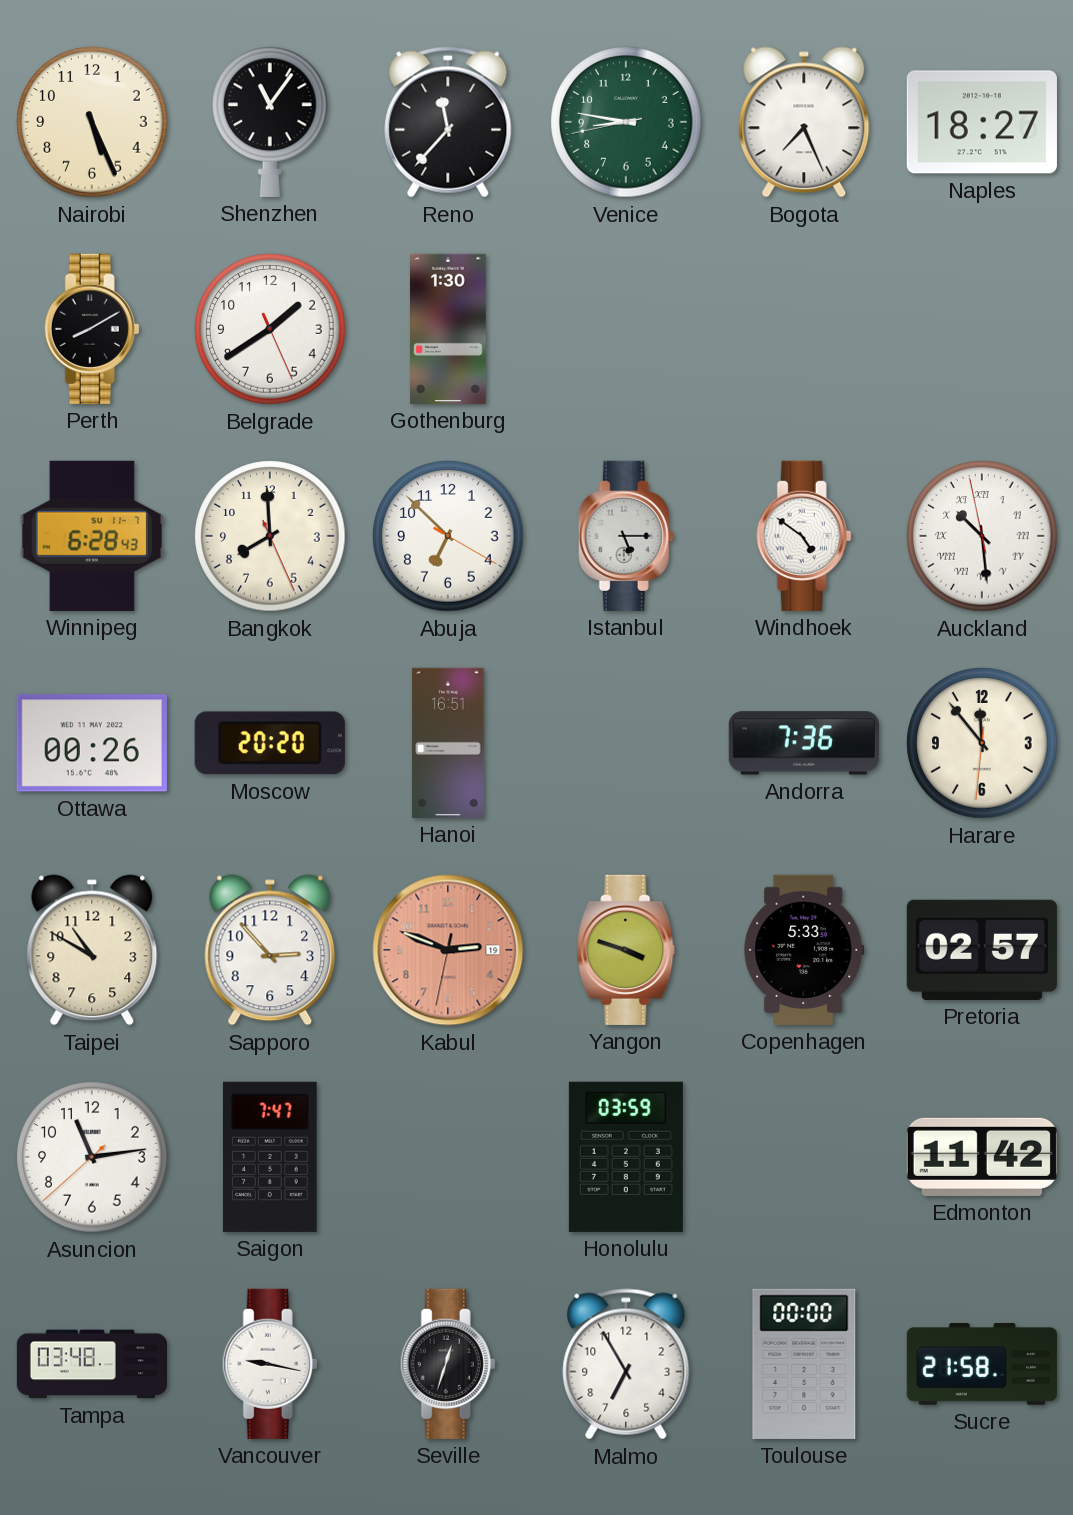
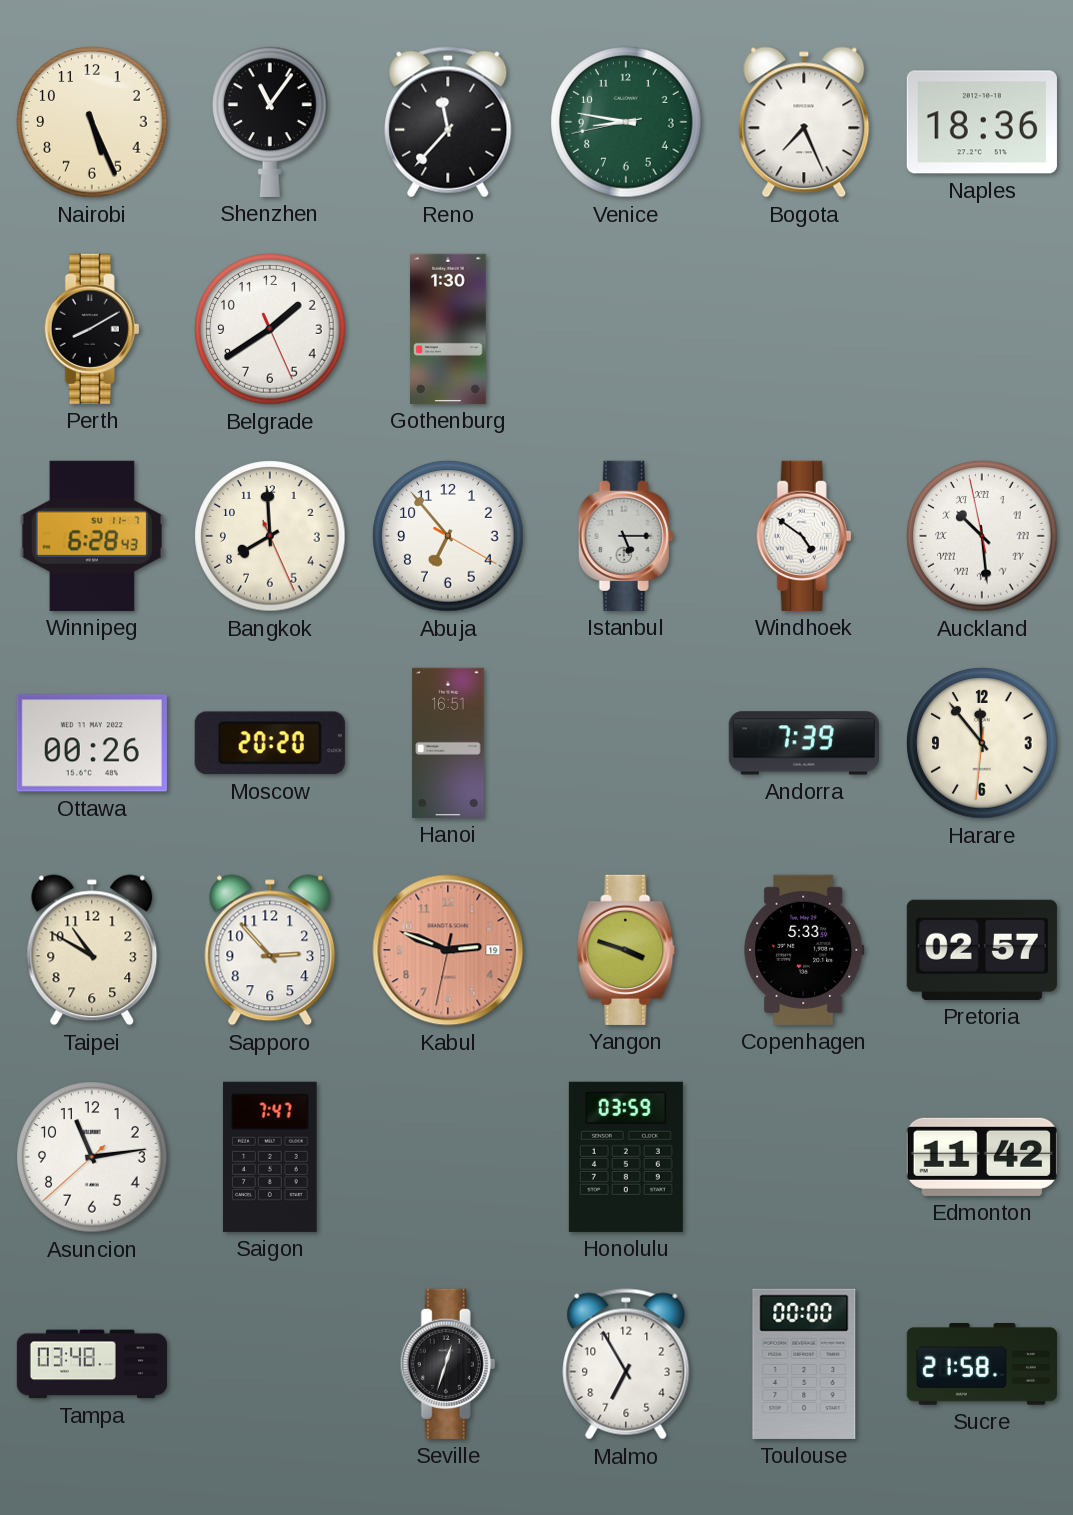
Naples: 18:27 -> 18:36
Abuja: 6:52 -> 6:53
Andorra: 7:36 -> 7:39
Vancouver: 9:17 -> none
